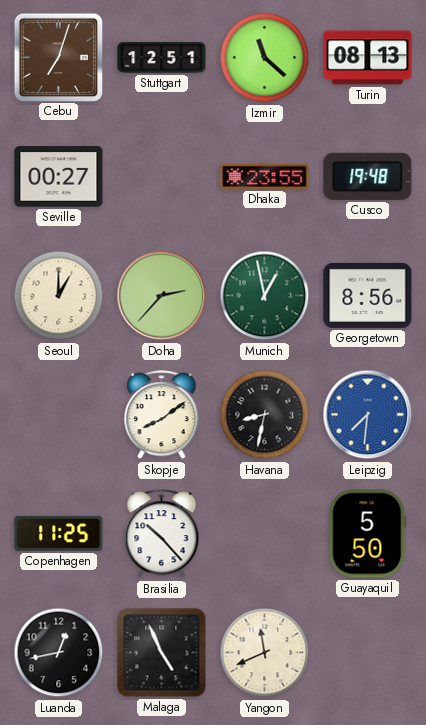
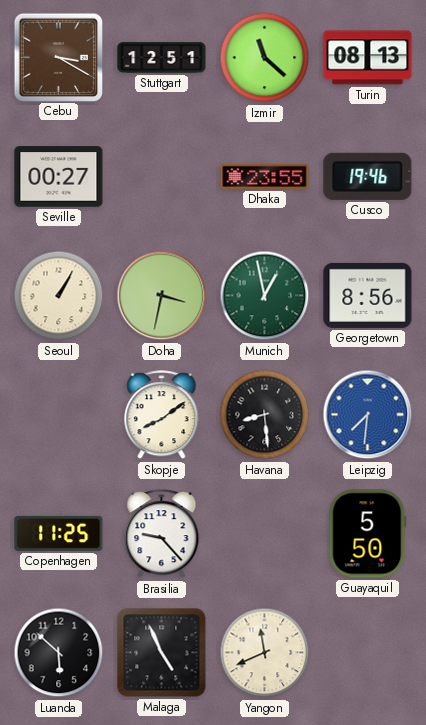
Cebu: 7:03 -> 3:20
Cusco: 19:48 -> 19:46
Seoul: 1:00 -> 1:05
Doha: 2:37 -> 3:32
Havana: 8:32 -> 8:29
Brasilia: 10:23 -> 9:23
Luanda: 12:43 -> 5:52
